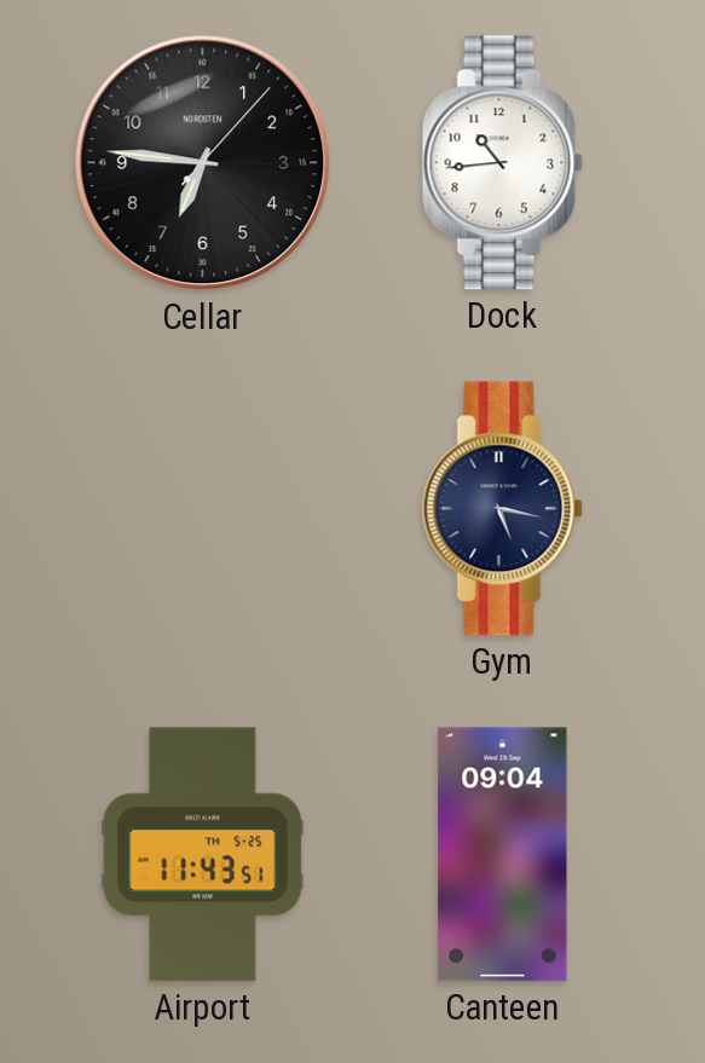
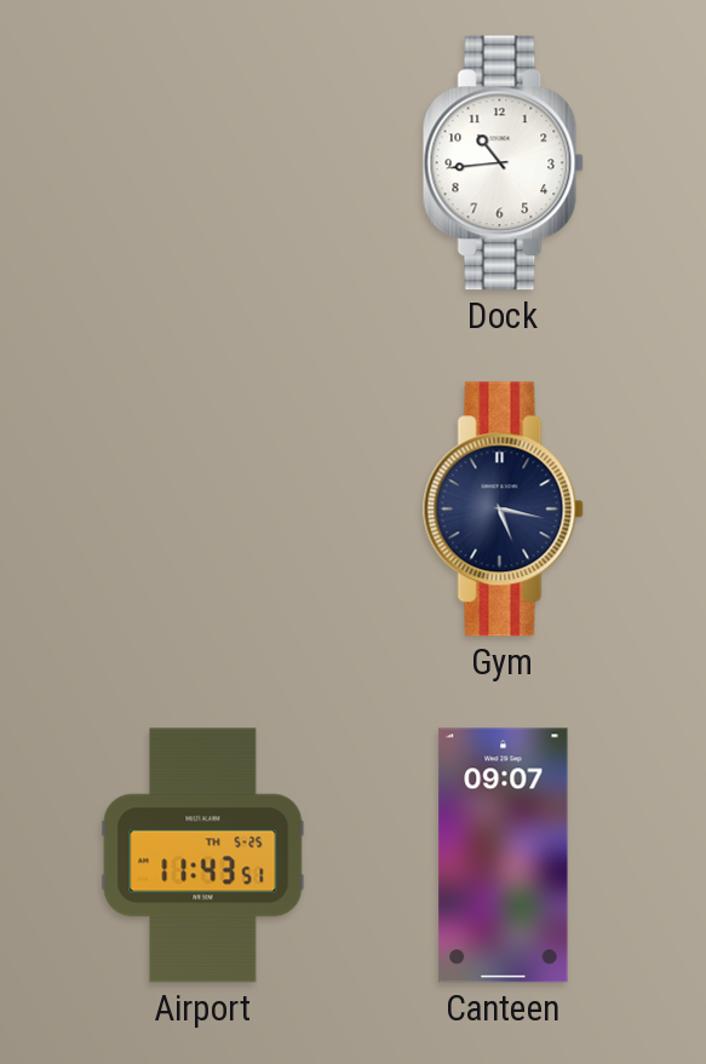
Cellar: 6:46 -> none
Canteen: 09:04 -> 09:07
